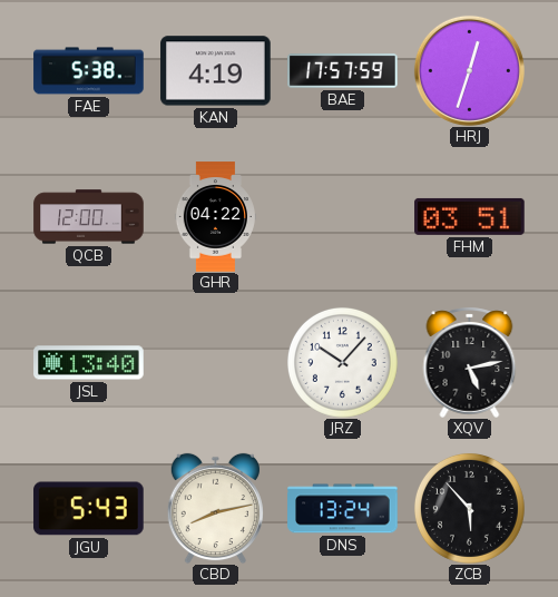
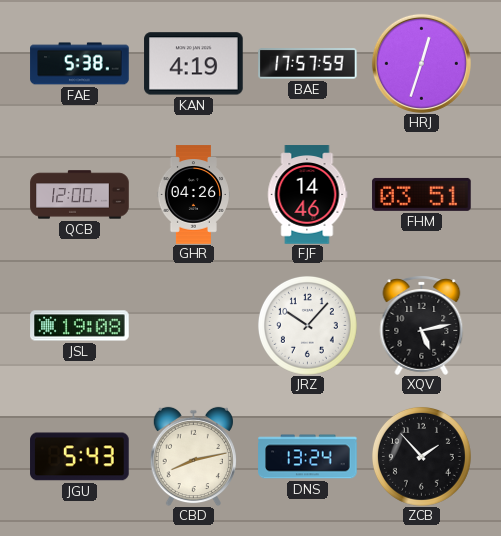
GHR: 04:22 -> 04:26
FJF: none -> 14:46
JSL: 13:40 -> 19:08
ZCB: 5:53 -> 1:53
